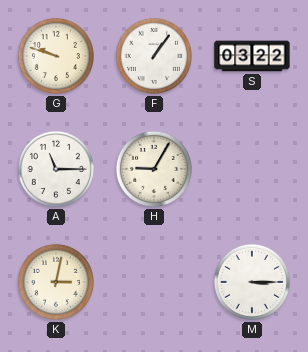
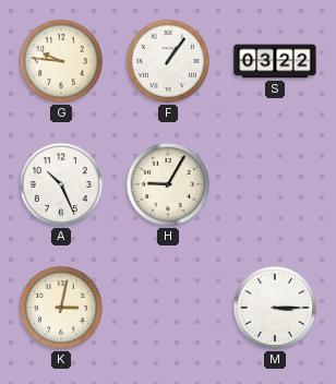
G: 9:48 -> 9:46
A: 11:15 -> 10:26
